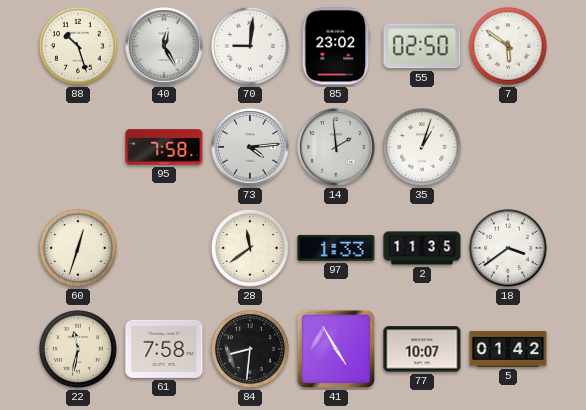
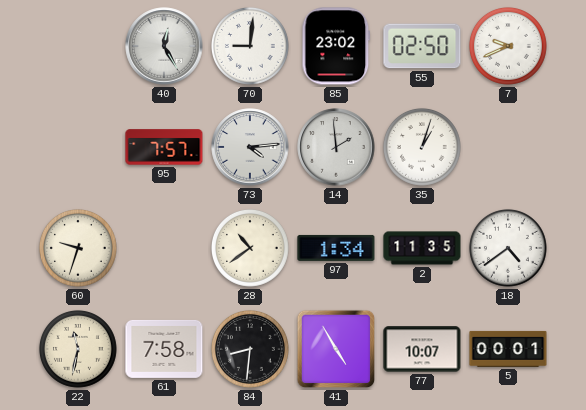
88: 10:27 -> none
7: 5:51 -> 9:41
95: 7:58 -> 7:57
60: 12:33 -> 9:33
28: 11:39 -> 10:39
97: 1:33 -> 1:34
18: 3:39 -> 4:39
5: 01:42 -> 00:01
